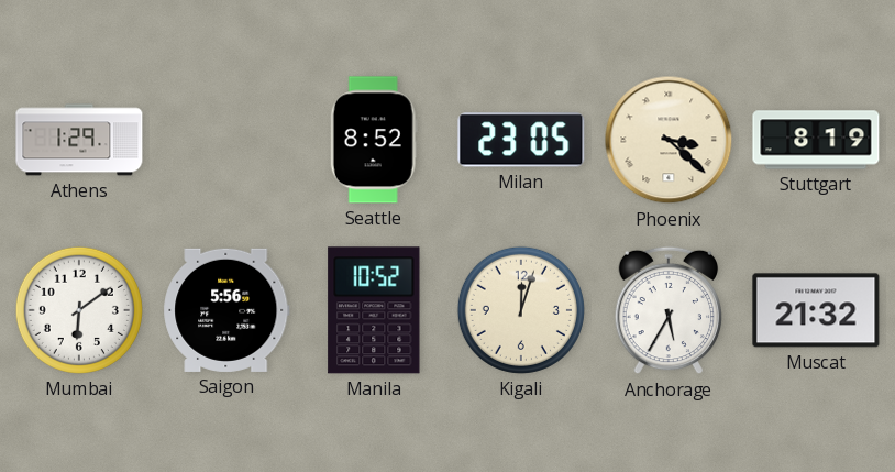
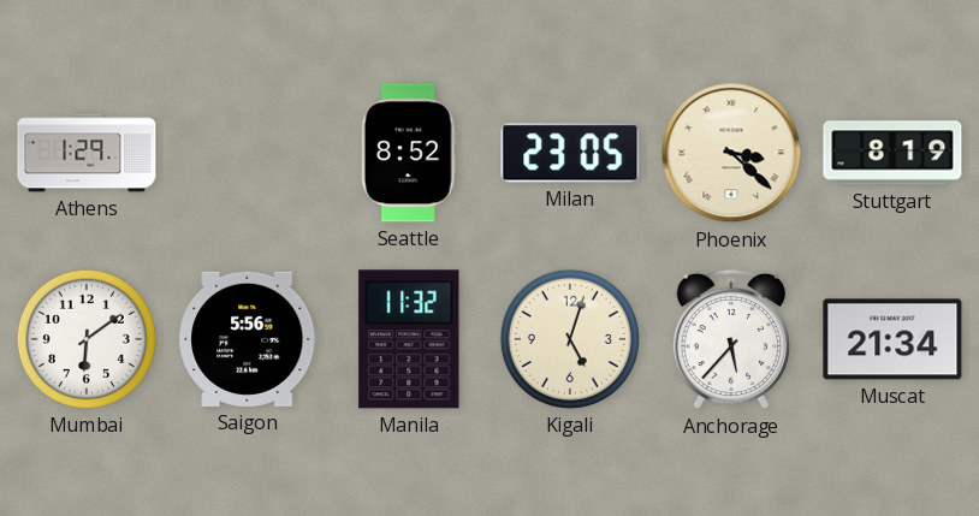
Manila: 10:52 -> 11:32
Kigali: 12:03 -> 5:03
Anchorage: 5:35 -> 5:37
Muscat: 21:32 -> 21:34
